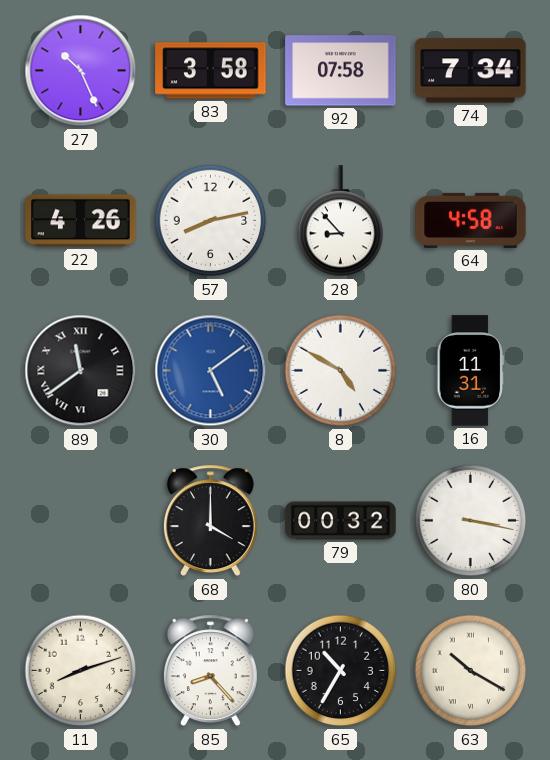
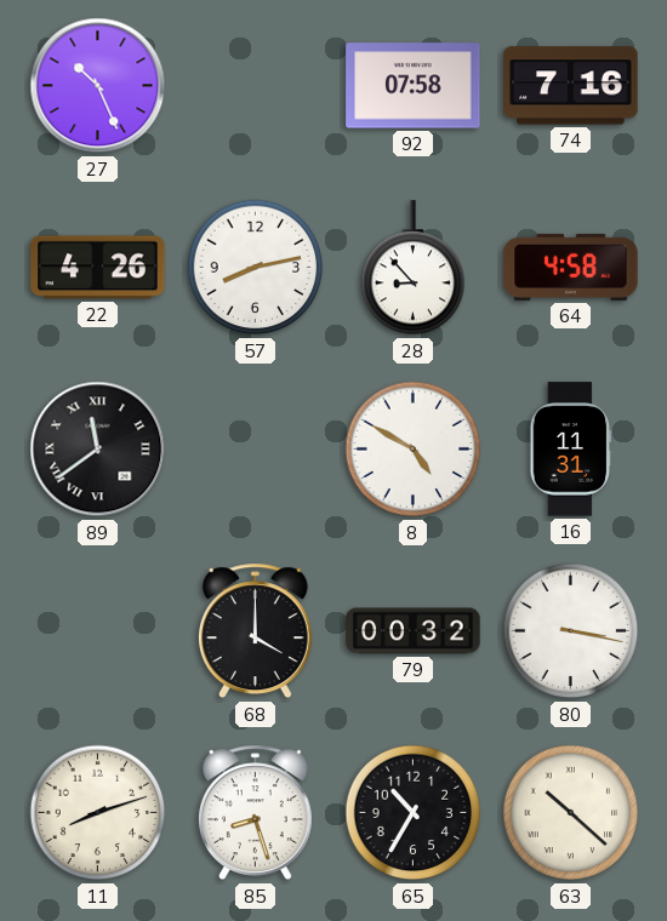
83: 3:58 -> none
74: 7:34 -> 7:16
30: 5:09 -> none
85: 8:23 -> 8:27
63: 10:20 -> 10:22
